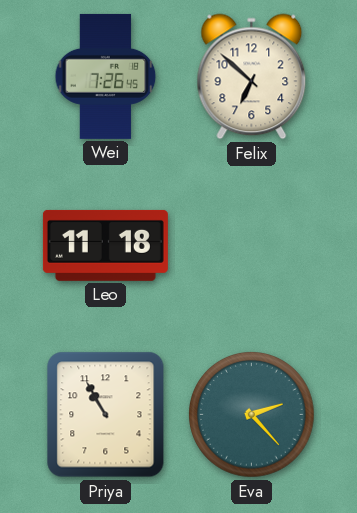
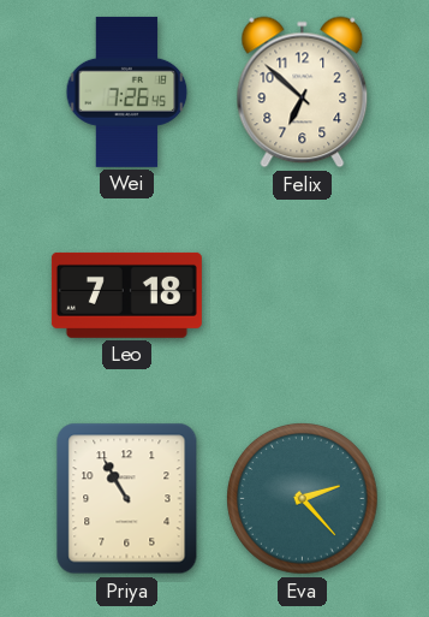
Leo: 11:18 -> 7:18
